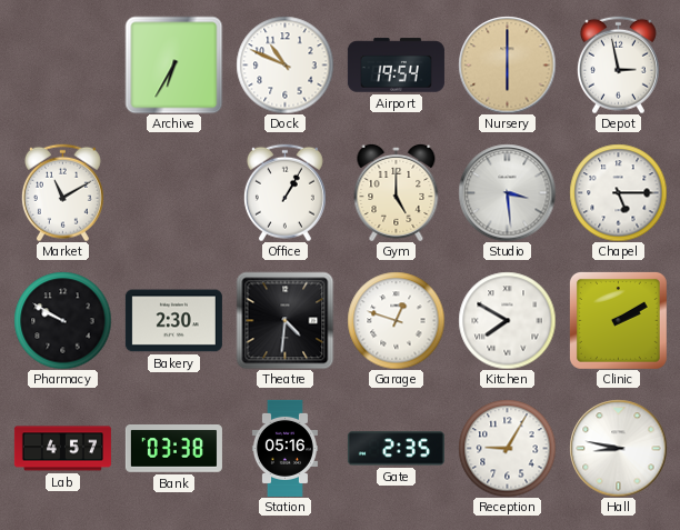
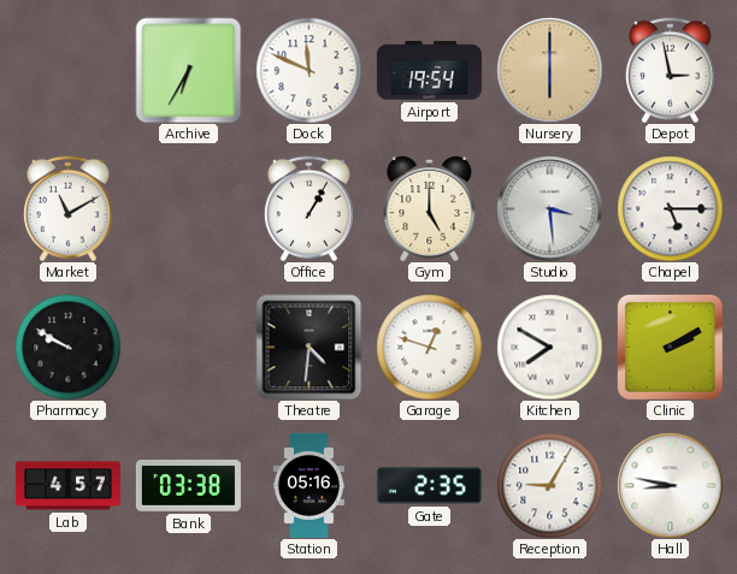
Dock: 10:49 -> 11:49
Bakery: 2:30 -> none
